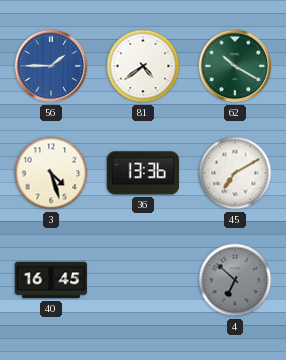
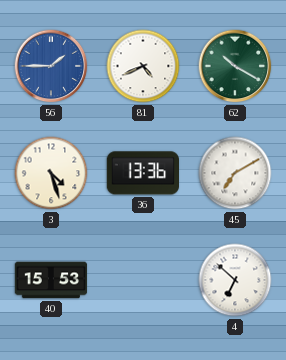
81: 4:39 -> 4:41
40: 16:45 -> 15:53
4 dial: grey -> white
